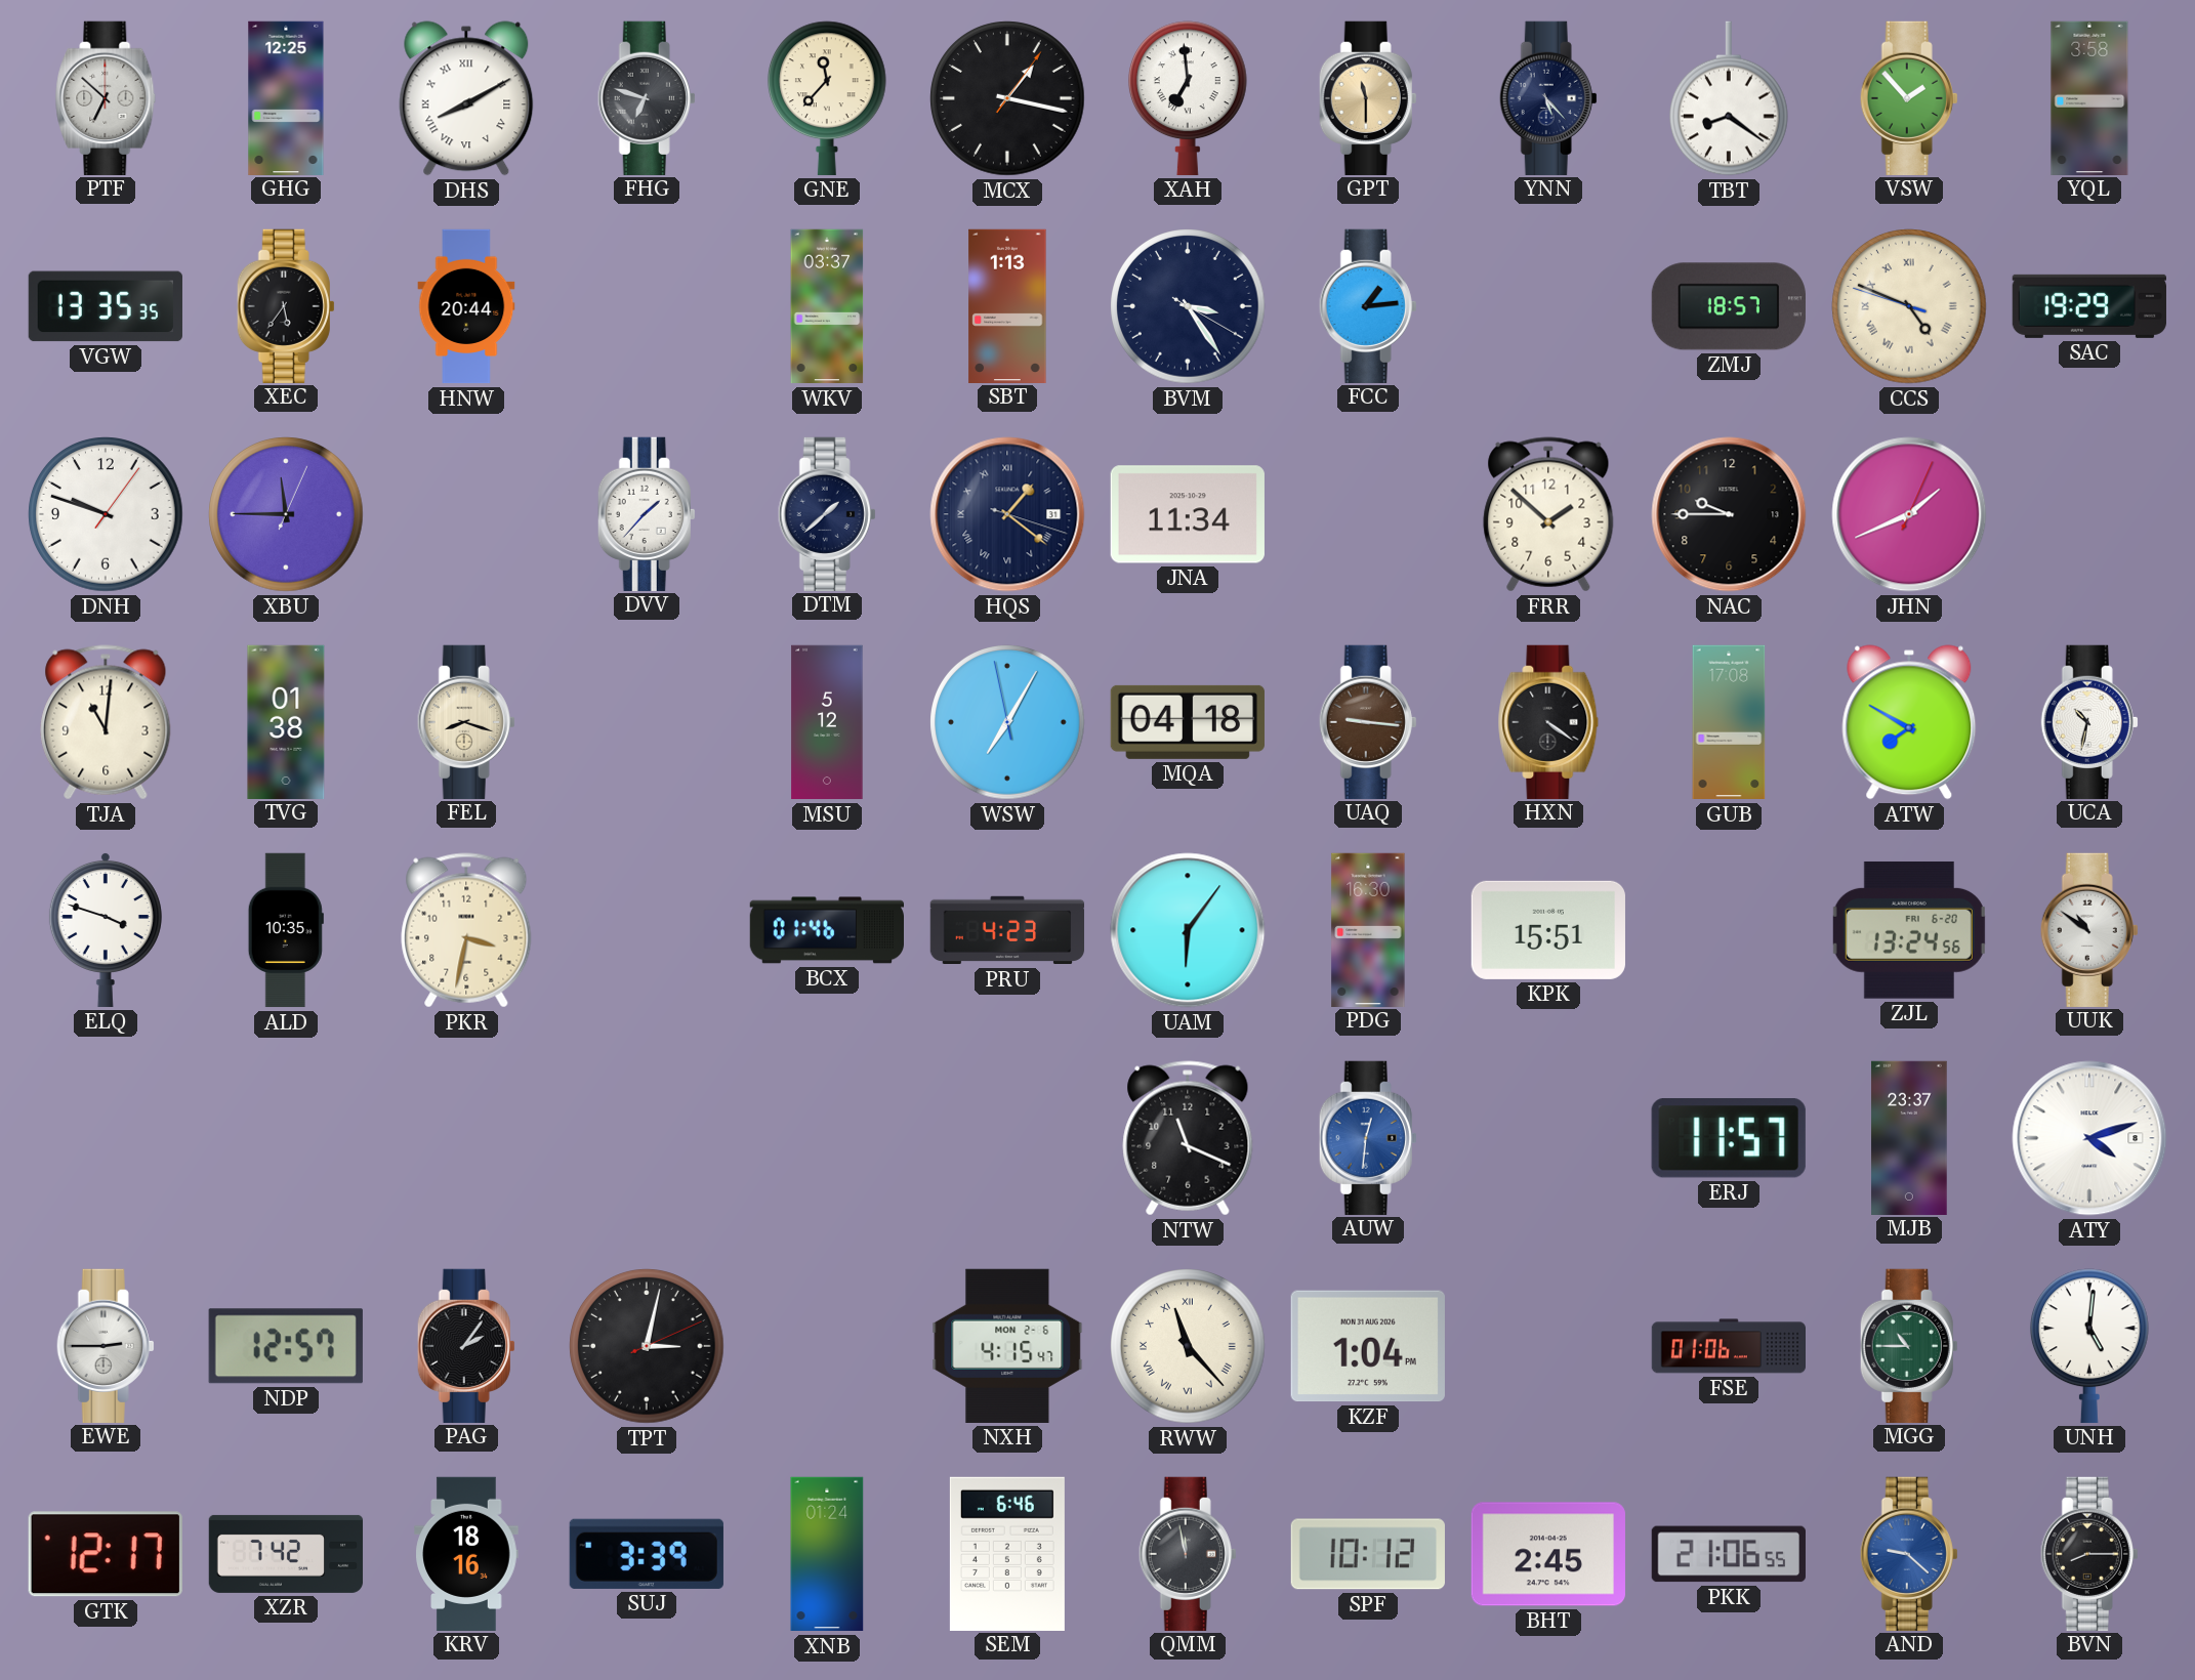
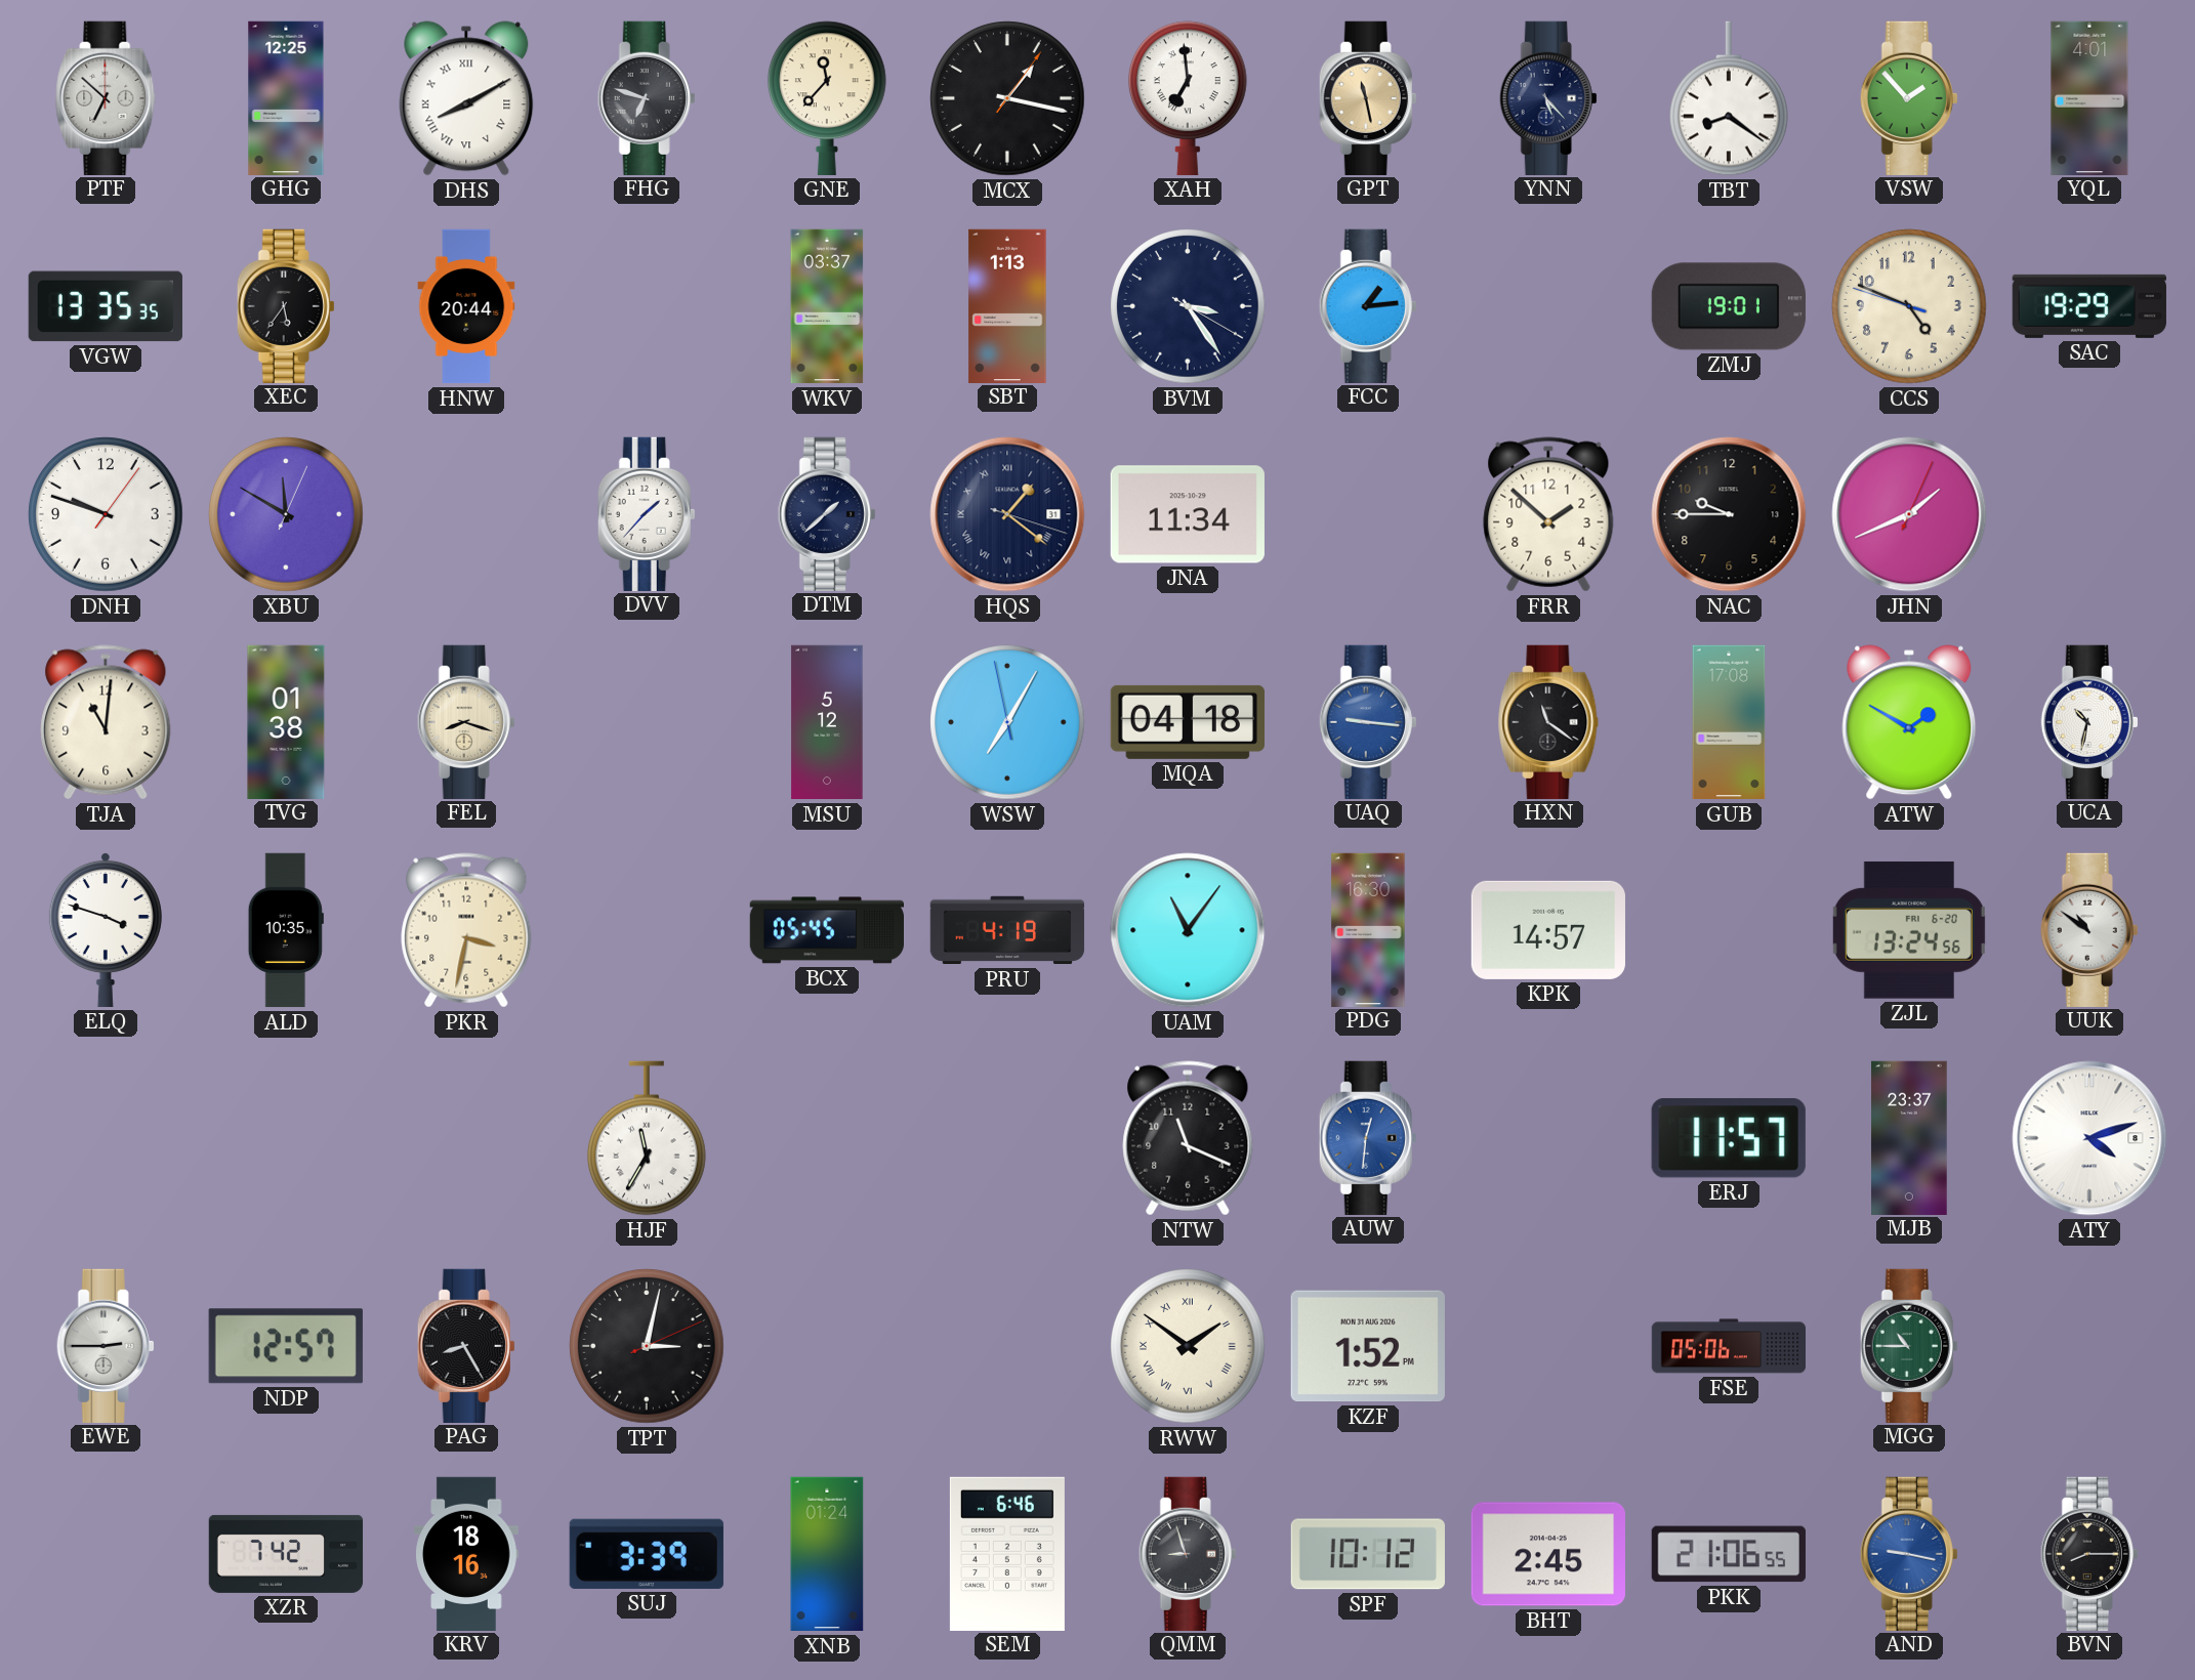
GPT: 11:30 -> 11:28
YQL: 3:58 -> 4:01
ZMJ: 18:57 -> 19:01
CCS numerals: Roman -> Arabic
XBU: 11:45 -> 11:50
UAQ dial: brown -> blue
HXN: 4:21 -> 11:21
ATW: 7:50 -> 1:50
BCX: 01:46 -> 05:45
PRU: 4:23 -> 4:19
UAM: 6:06 -> 11:06
KPK: 15:51 -> 14:57
HJF: none -> 11:35
PAG: 2:06 -> 8:25
NXH: 4:15 -> none
RWW: 11:23 -> 1:51
KZF: 1:04 -> 1:52
FSE: 01:06 -> 05:06
UNH: 5:01 -> none
GTK: 12:17 -> none
QMM: 11:58 -> 8:57
AND: 9:22 -> 9:17
